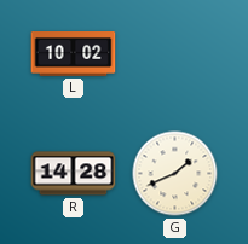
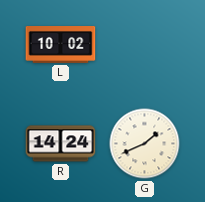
R: 14:28 -> 14:24
